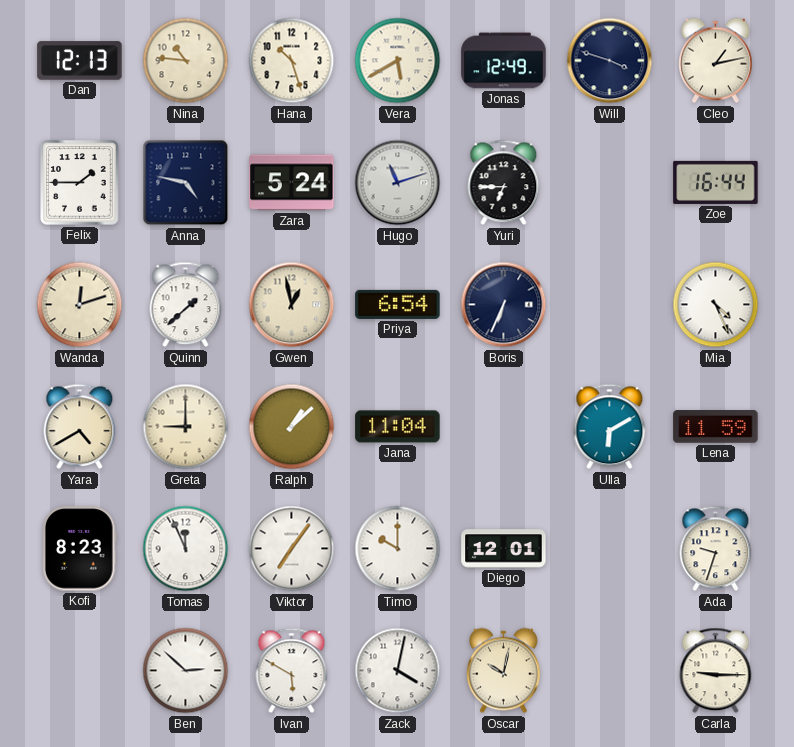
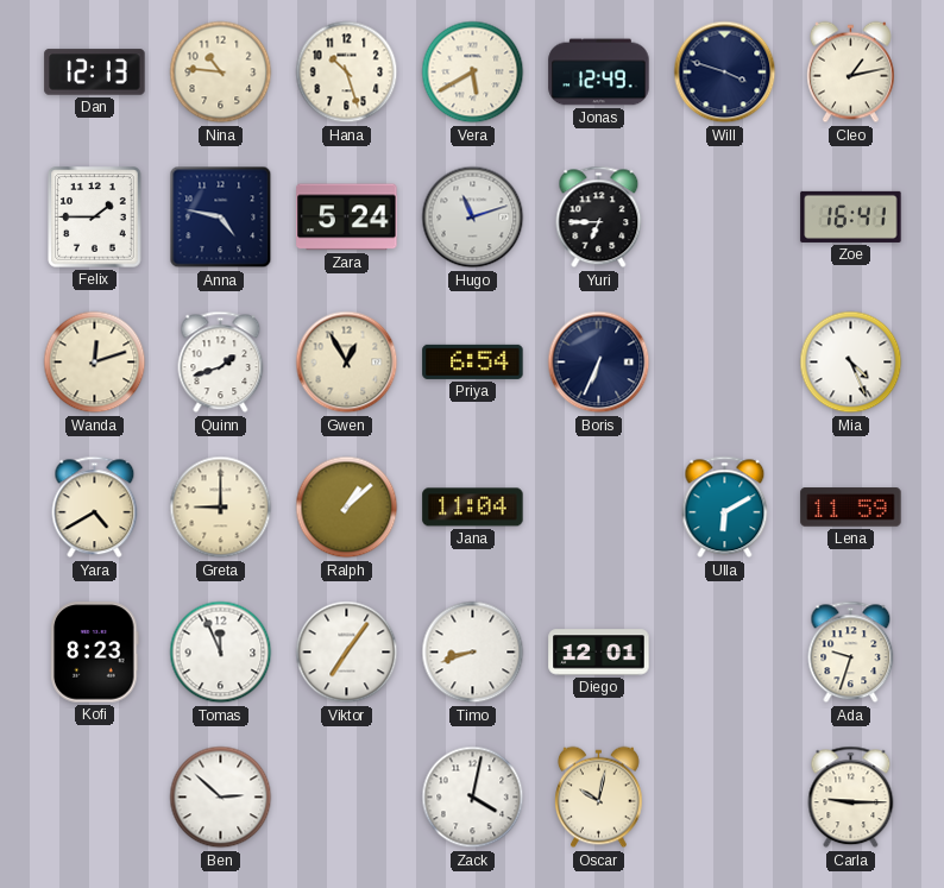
Zoe: 16:44 -> 16:41
Quinn: 1:38 -> 1:42
Gwen: 12:58 -> 12:55
Timo: 10:00 -> 8:42
Ivan: 5:50 -> none
